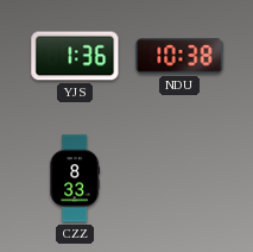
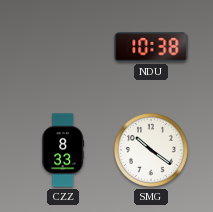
YJS: 1:36 -> none
SMG: none -> 10:21
